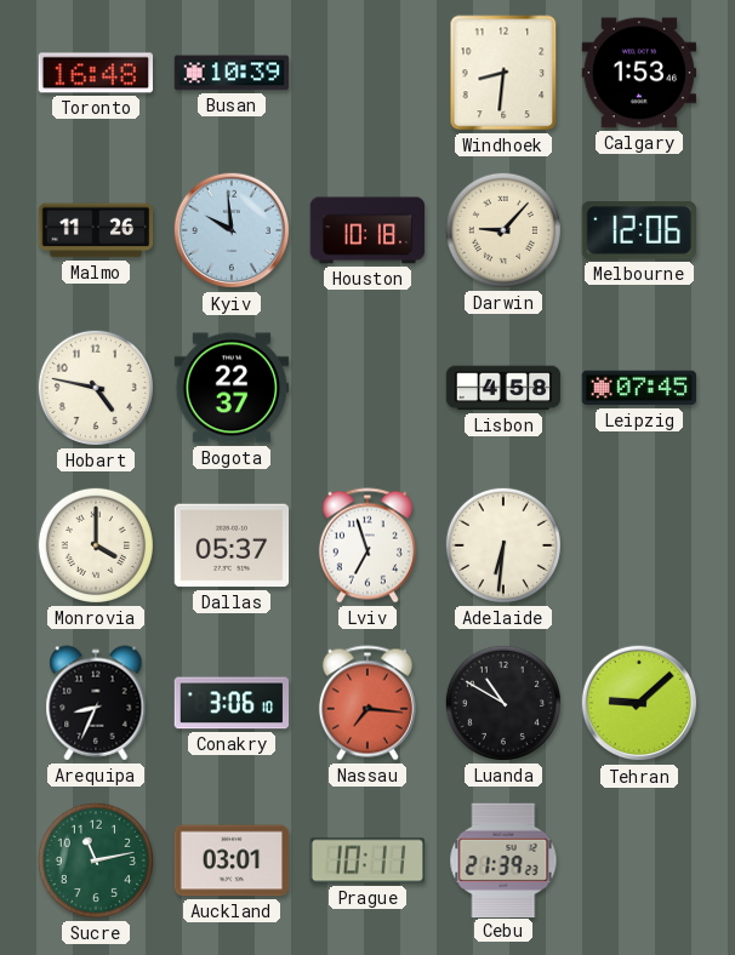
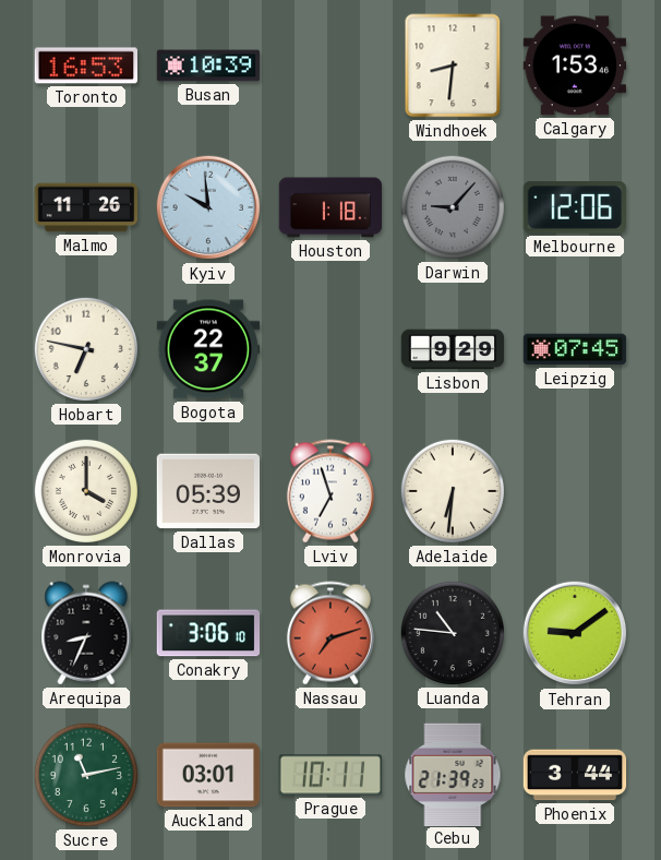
Toronto: 16:48 -> 16:53
Houston: 10:18 -> 1:18
Darwin dial: cream -> grey
Hobart: 4:47 -> 6:47
Lisbon: 4:58 -> 9:29
Dallas: 05:37 -> 05:39
Nassau: 7:16 -> 7:12
Luanda: 10:50 -> 10:46
Tehran: 9:08 -> 9:09
Phoenix: none -> 3:44
